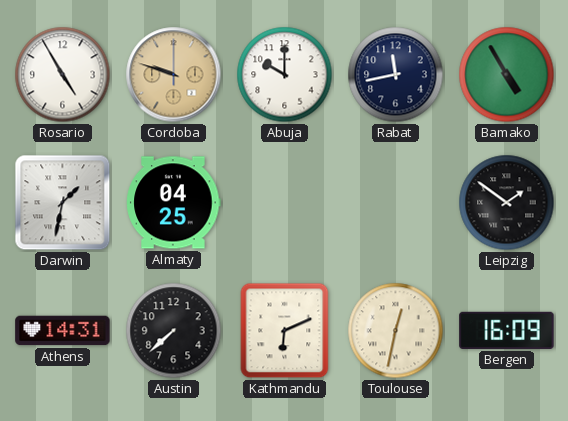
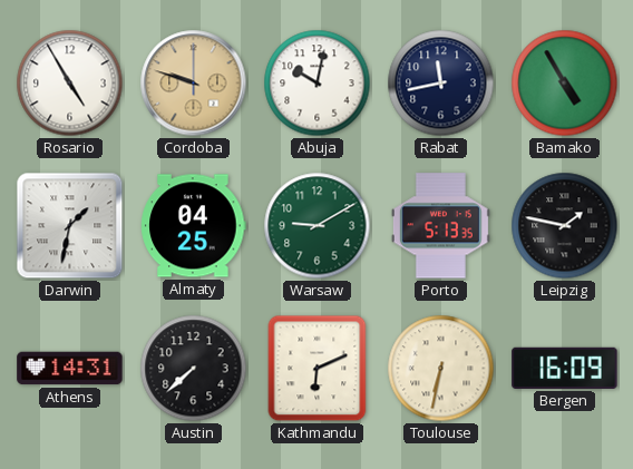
Abuja: 10:00 -> 10:02
Warsaw: none -> 9:10
Porto: none -> 5:13
Leipzig: 1:51 -> 1:47
Toulouse: 12:32 -> 6:32
